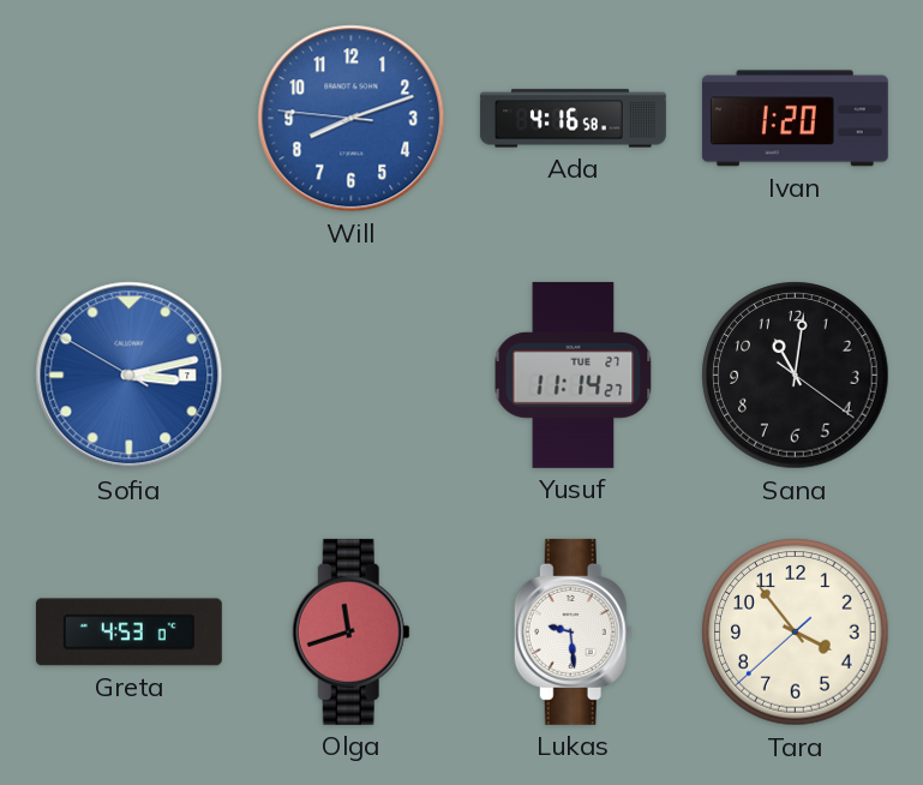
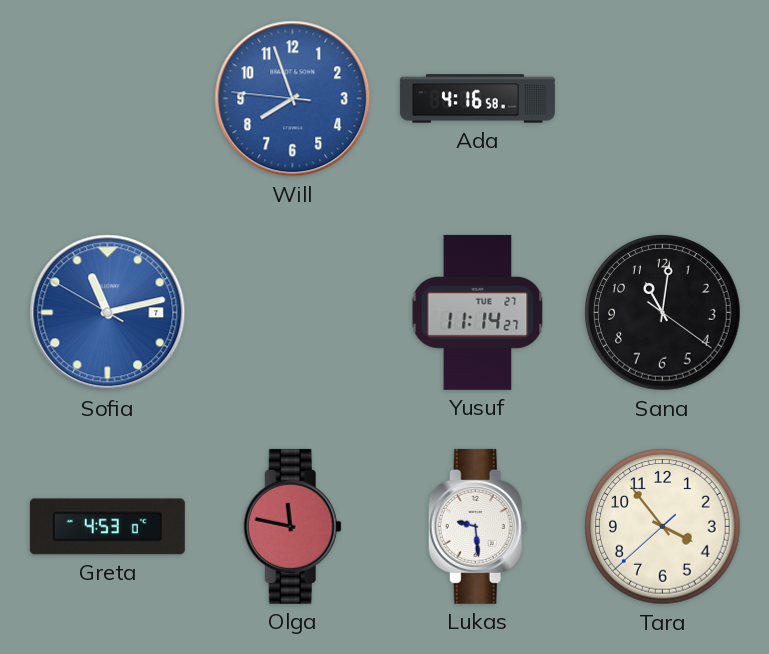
Will: 8:11 -> 7:56
Ivan: 1:20 -> none
Sofia: 3:12 -> 11:12
Olga: 11:42 -> 11:47
